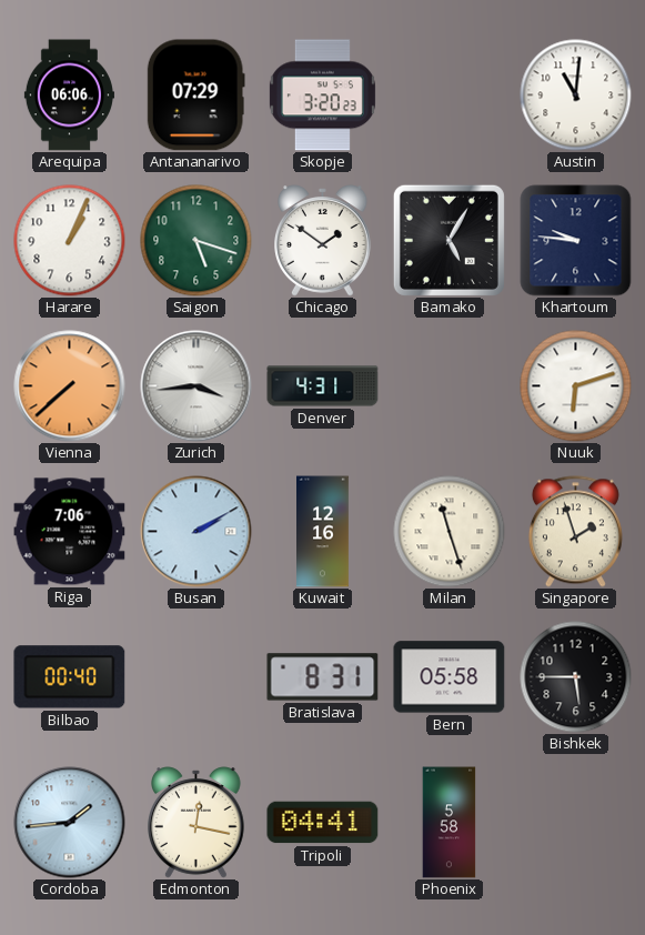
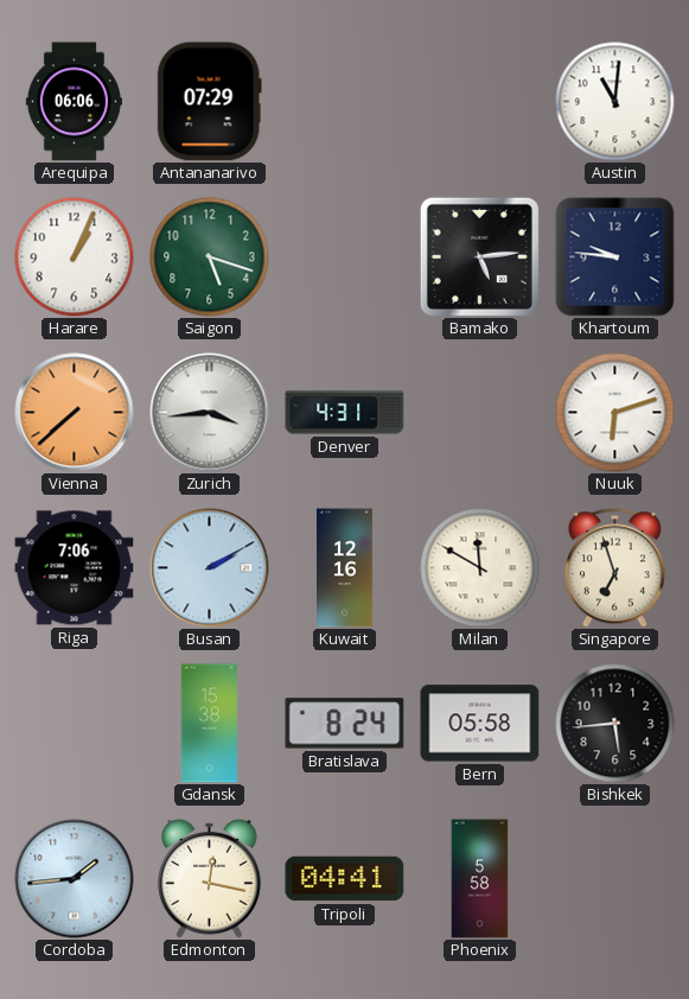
Skopje: 3:20 -> none
Chicago: 1:51 -> none
Bamako: 5:05 -> 5:14
Milan: 11:27 -> 11:50
Singapore: 1:57 -> 6:57
Bilbao: 00:40 -> none
Gdansk: none -> 15:38
Bratislava: 8:31 -> 8:24
Bishkek: 5:45 -> 5:44
